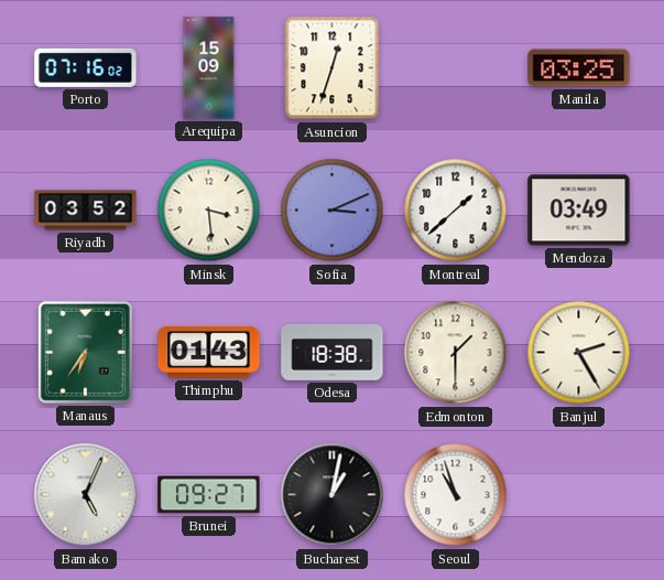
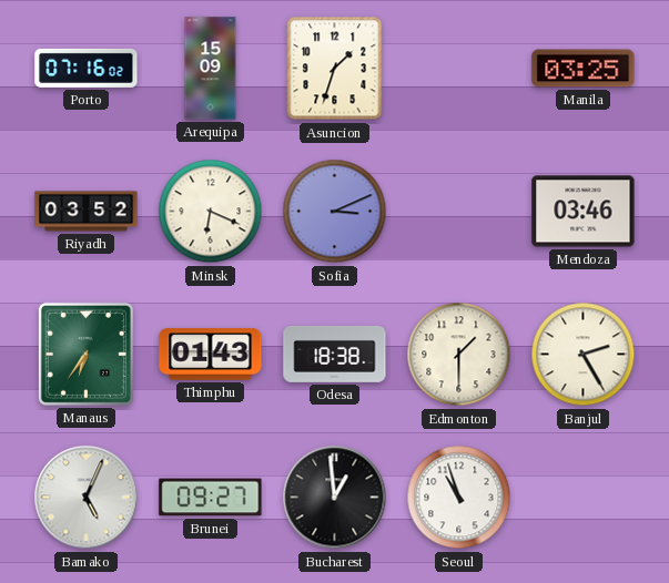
Asuncion: 12:33 -> 1:33
Minsk: 3:29 -> 6:19
Montreal: 1:38 -> none
Mendoza: 03:49 -> 03:46
Bucharest: 1:02 -> 12:59
